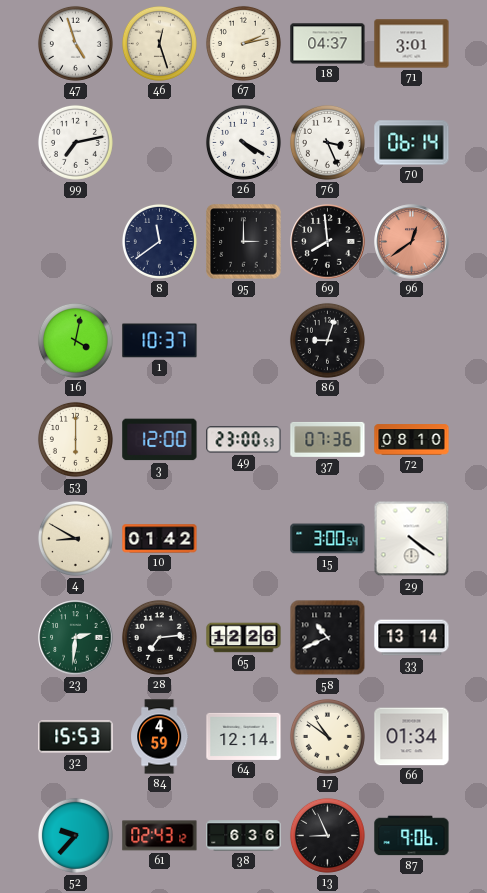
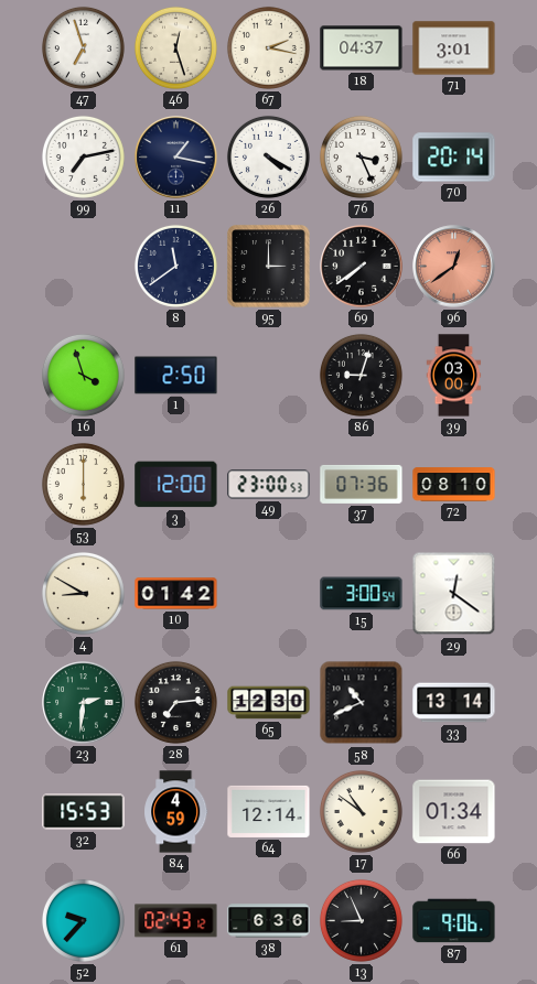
47: 4:57 -> 6:57
67: 2:13 -> 2:17
11: none -> 1:17
70: 06:14 -> 20:14
69: 7:59 -> 7:39
16: 4:02 -> 3:57
1: 10:37 -> 2:50
39: none -> 03:00
29: 4:21 -> 12:21
65: 12:26 -> 12:30
